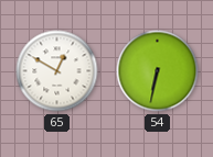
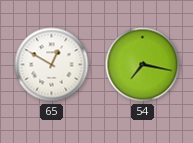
54: 6:32 -> 7:17
